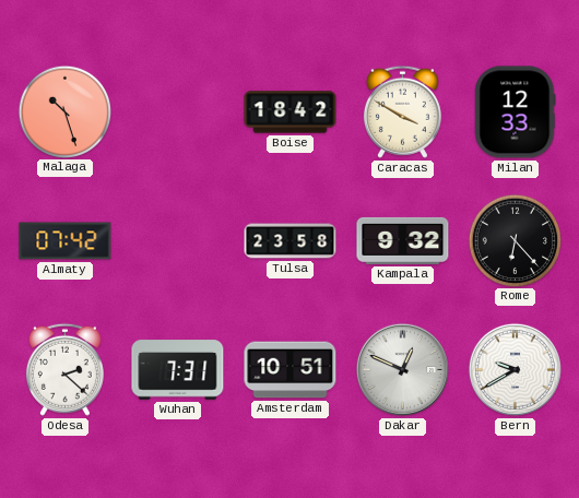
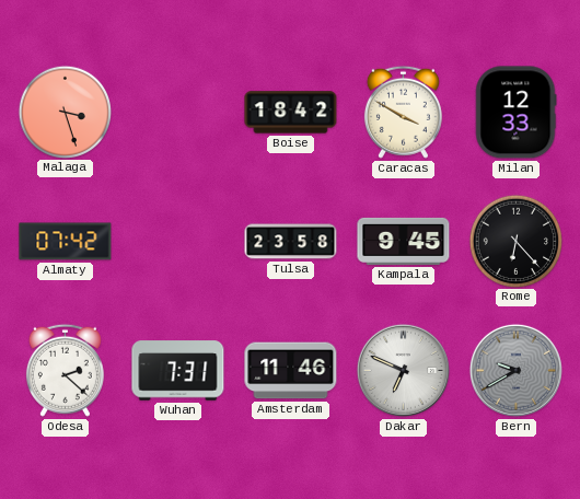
Malaga: 10:27 -> 3:27
Kampala: 9:32 -> 9:45
Amsterdam: 10:51 -> 11:46
Dakar: 12:49 -> 6:49
Bern dial: white -> grey
